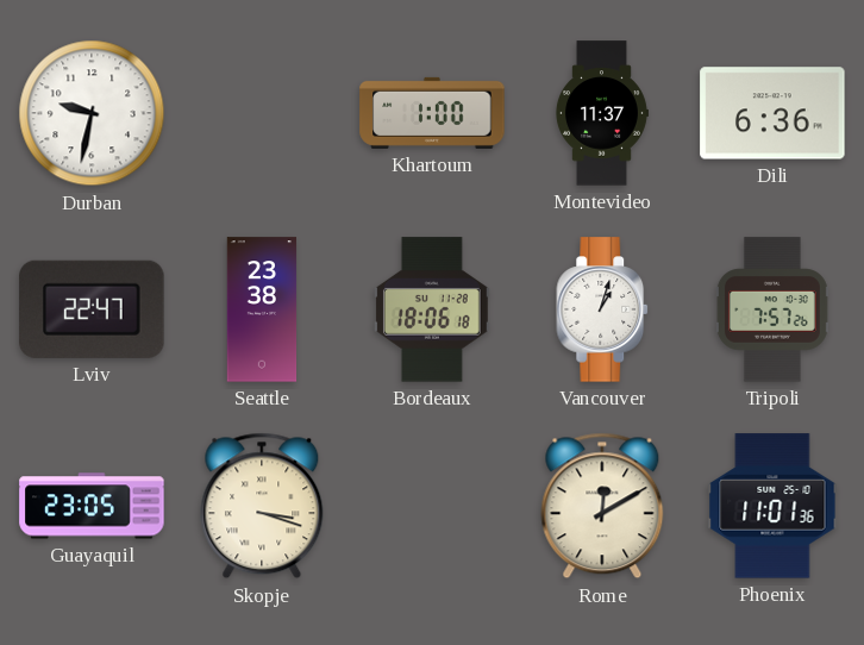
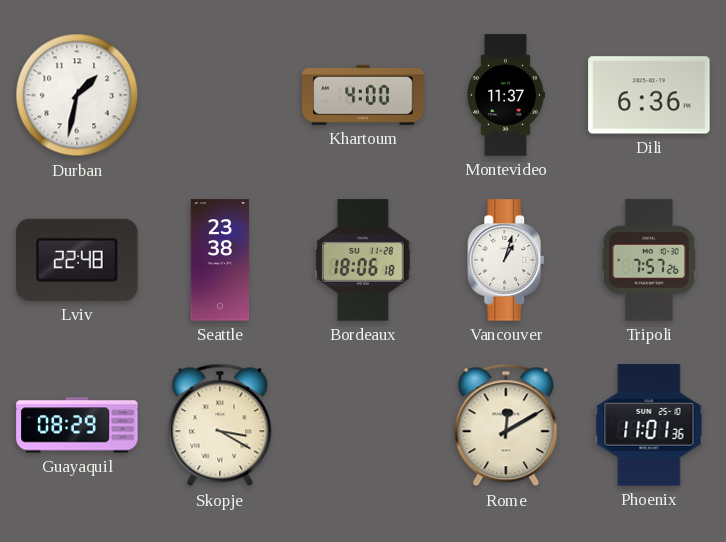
Durban: 9:32 -> 1:32
Khartoum: 1:00 -> 4:00
Lviv: 22:47 -> 22:48
Guayaquil: 23:05 -> 08:29
Skopje: 3:18 -> 3:20
